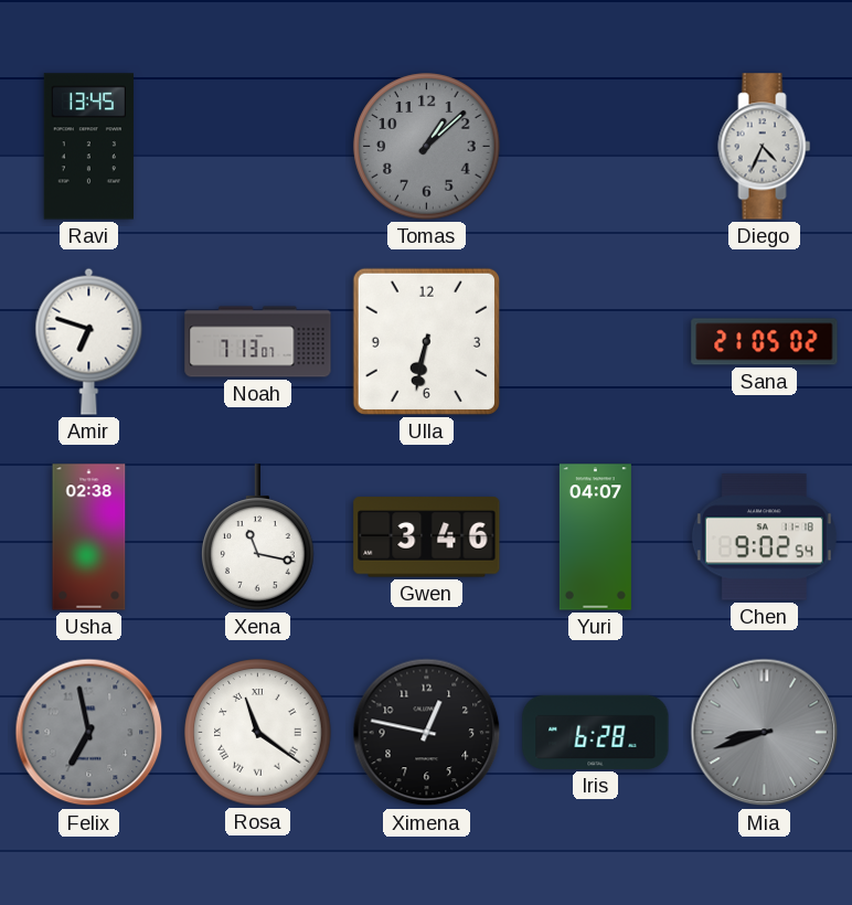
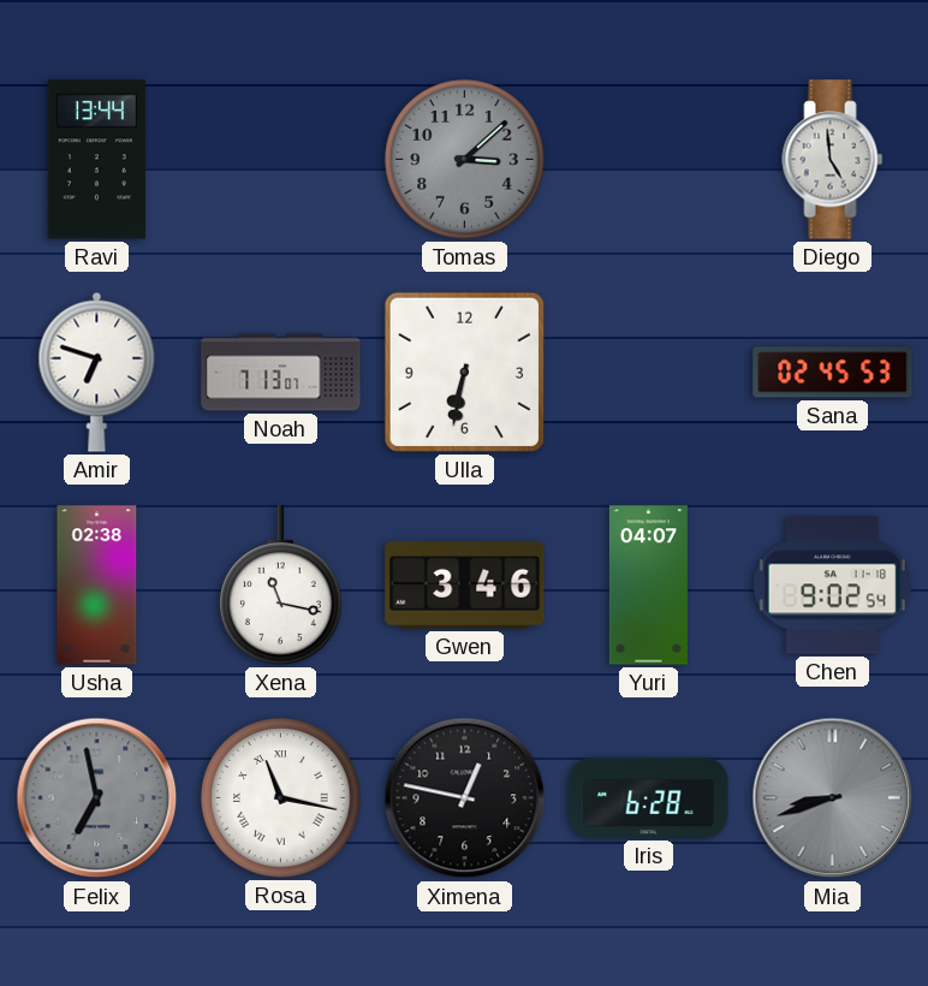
Ravi: 13:45 -> 13:44
Tomas: 1:08 -> 3:08
Diego: 4:34 -> 4:59
Sana: 21:05 -> 02:45
Rosa: 11:21 -> 11:17
